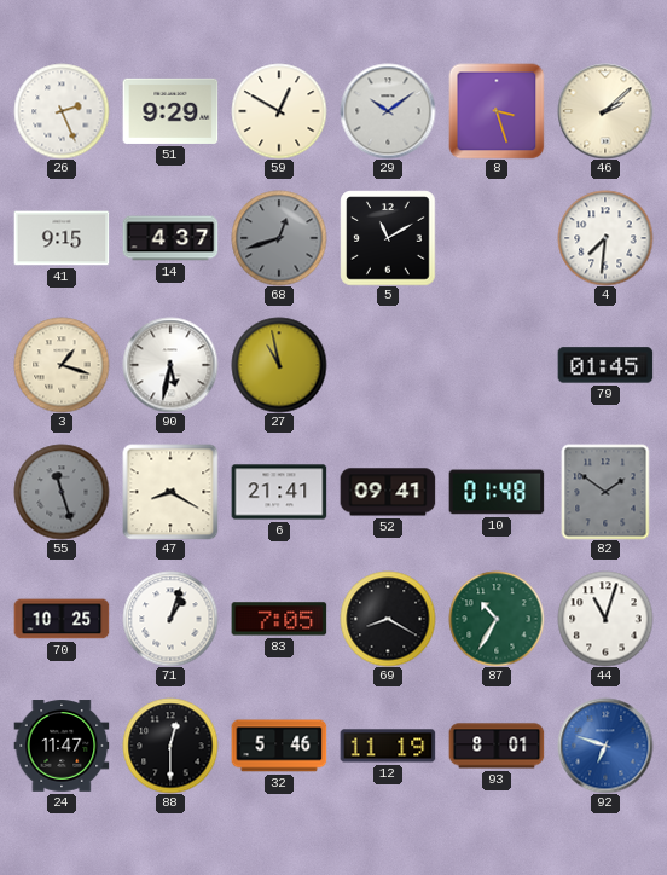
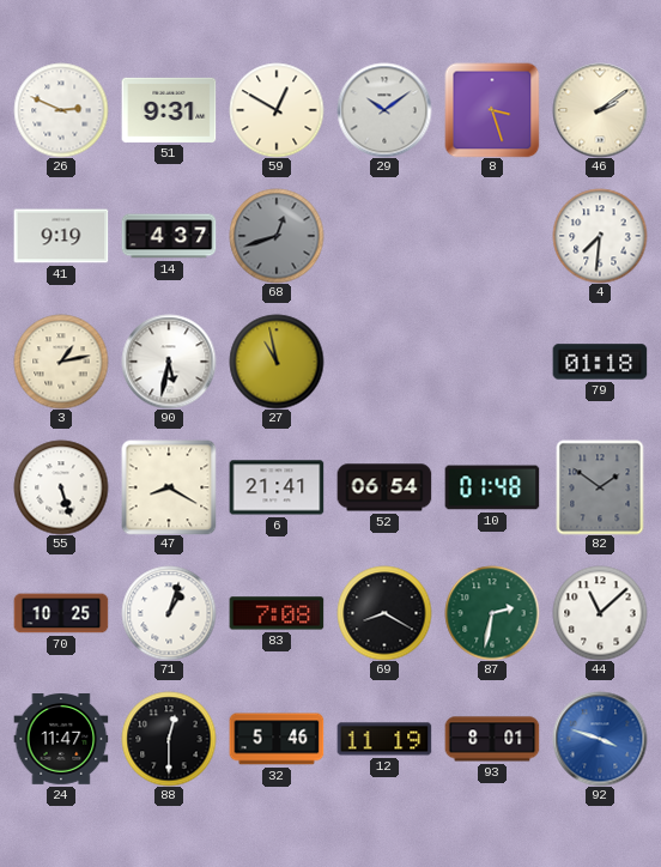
26: 2:26 -> 2:49
51: 9:29 -> 9:31
46: 2:08 -> 2:09
41: 9:15 -> 9:19
5: 11:10 -> none
3: 1:18 -> 1:13
79: 01:45 -> 01:18
55: 11:27 -> 5:27
55 dial: grey -> white
52: 09:41 -> 06:54
83: 7:05 -> 7:08
87: 10:35 -> 2:32
44: 11:03 -> 11:08
92: 6:48 -> 3:48
